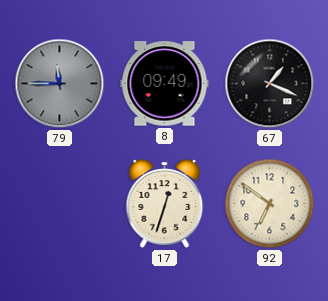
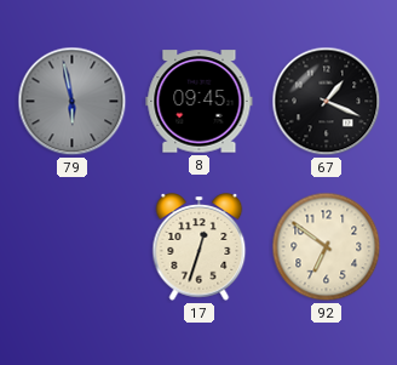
79: 11:45 -> 5:58
8: 09:49 -> 09:45
